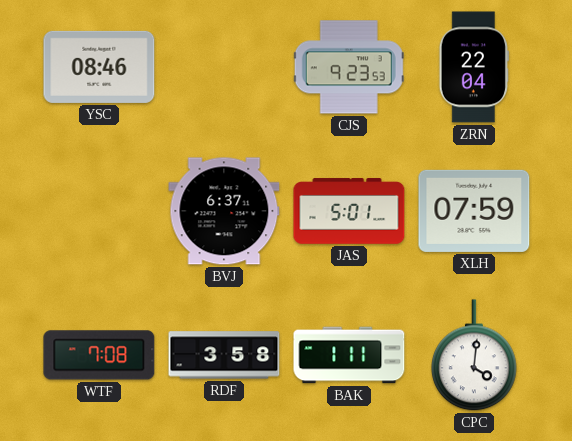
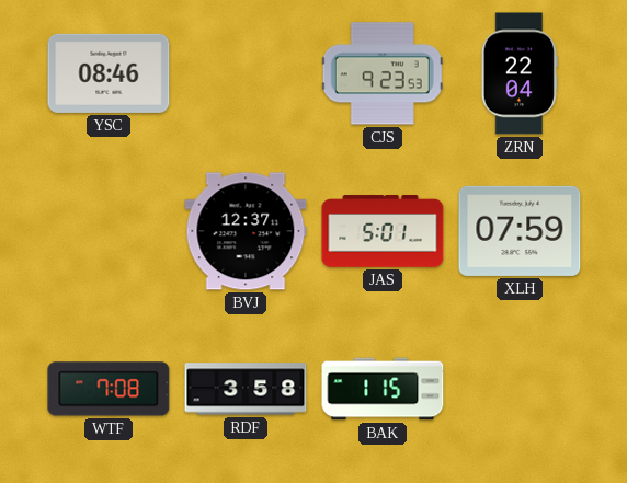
BVJ: 6:37 -> 12:37
BAK: 1:11 -> 1:15
CPC: 4:01 -> none
